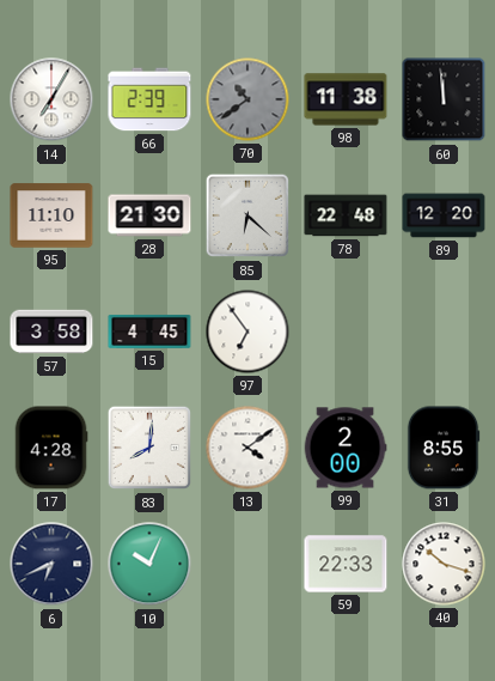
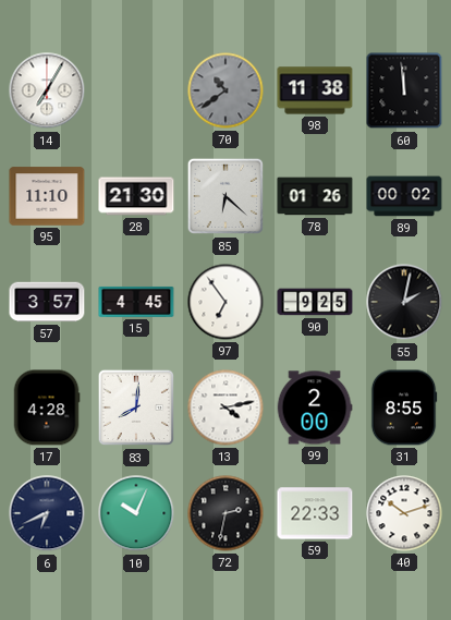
66: 2:39 -> none
78: 22:48 -> 01:26
89: 12:20 -> 00:02
57: 3:58 -> 3:57
90: none -> 9:25
55: none -> 2:02
13: 4:09 -> 4:13
72: none -> 2:32
40: 10:18 -> 10:12
